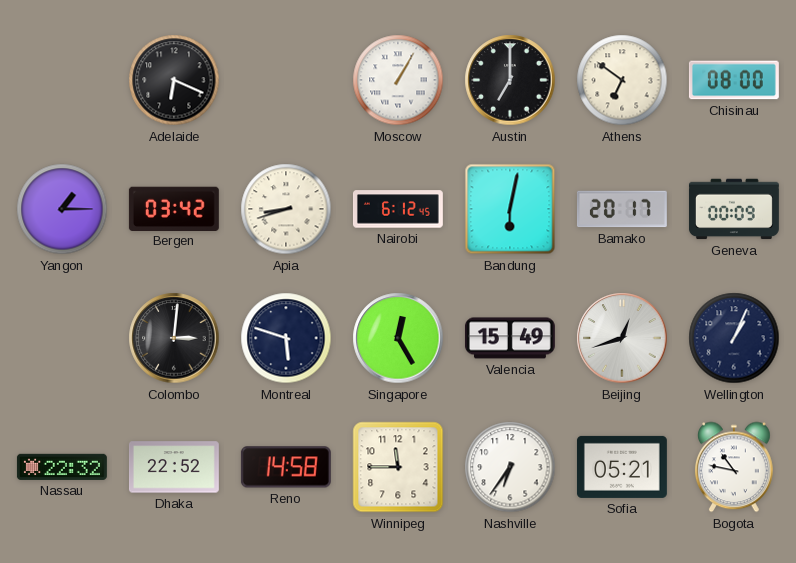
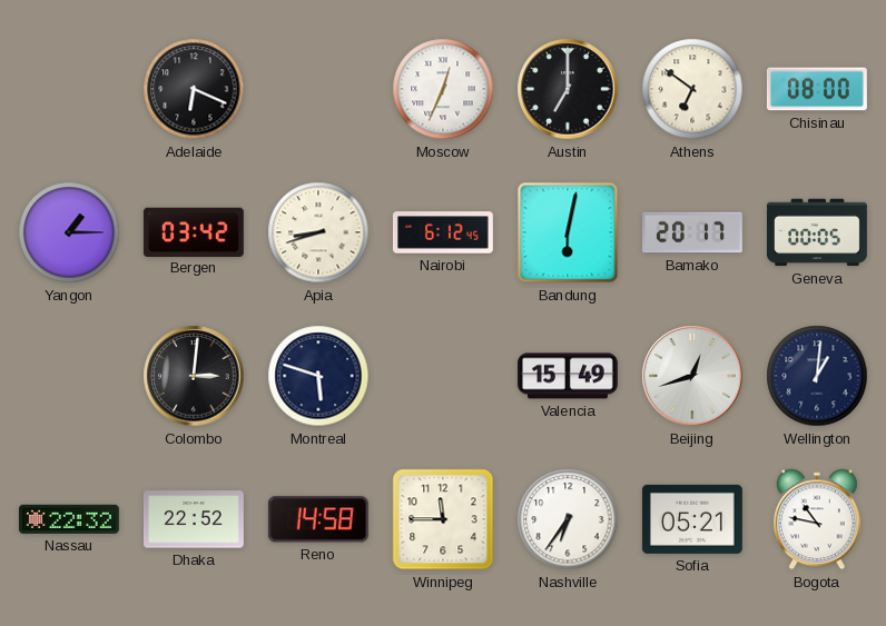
Moscow: 1:05 -> 12:34
Geneva: 00:09 -> 00:05
Singapore: 12:25 -> none
Wellington: 1:04 -> 1:01
